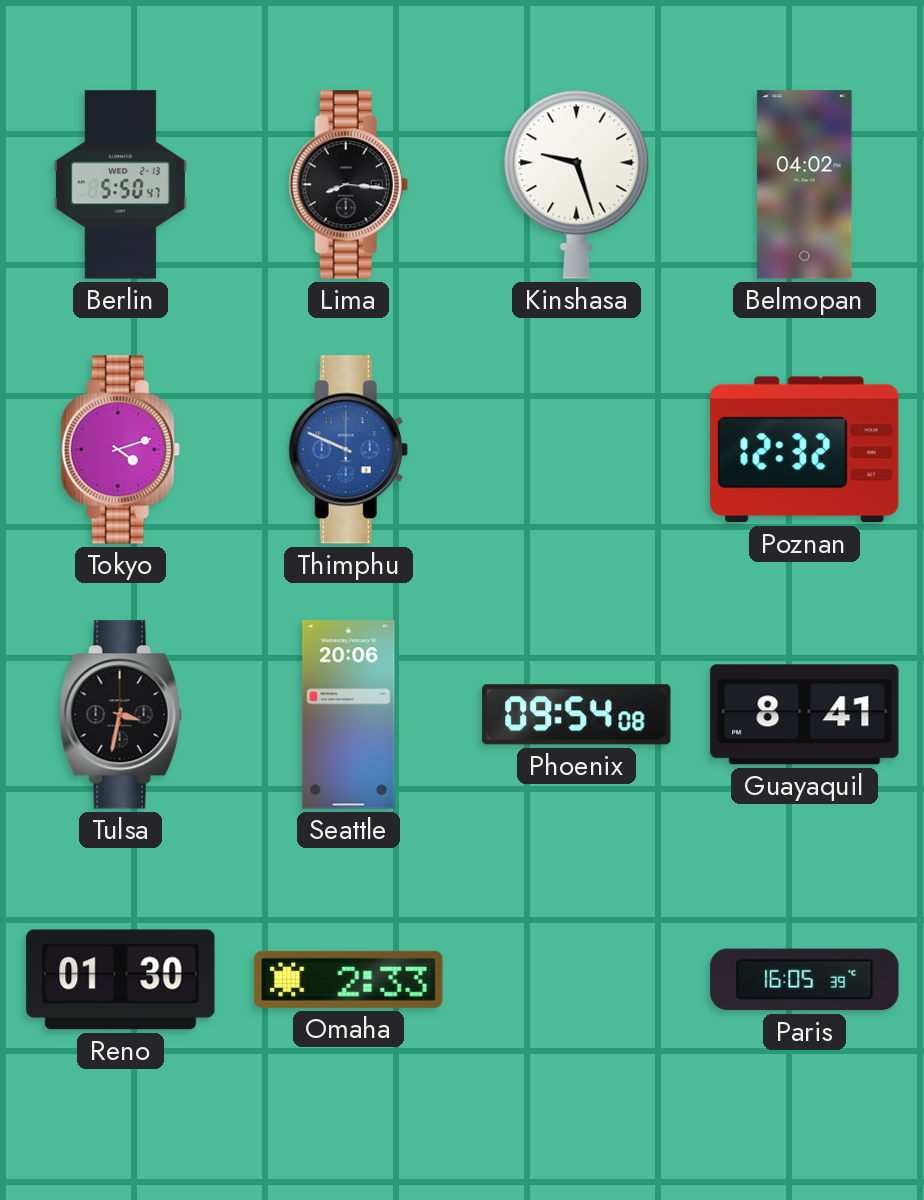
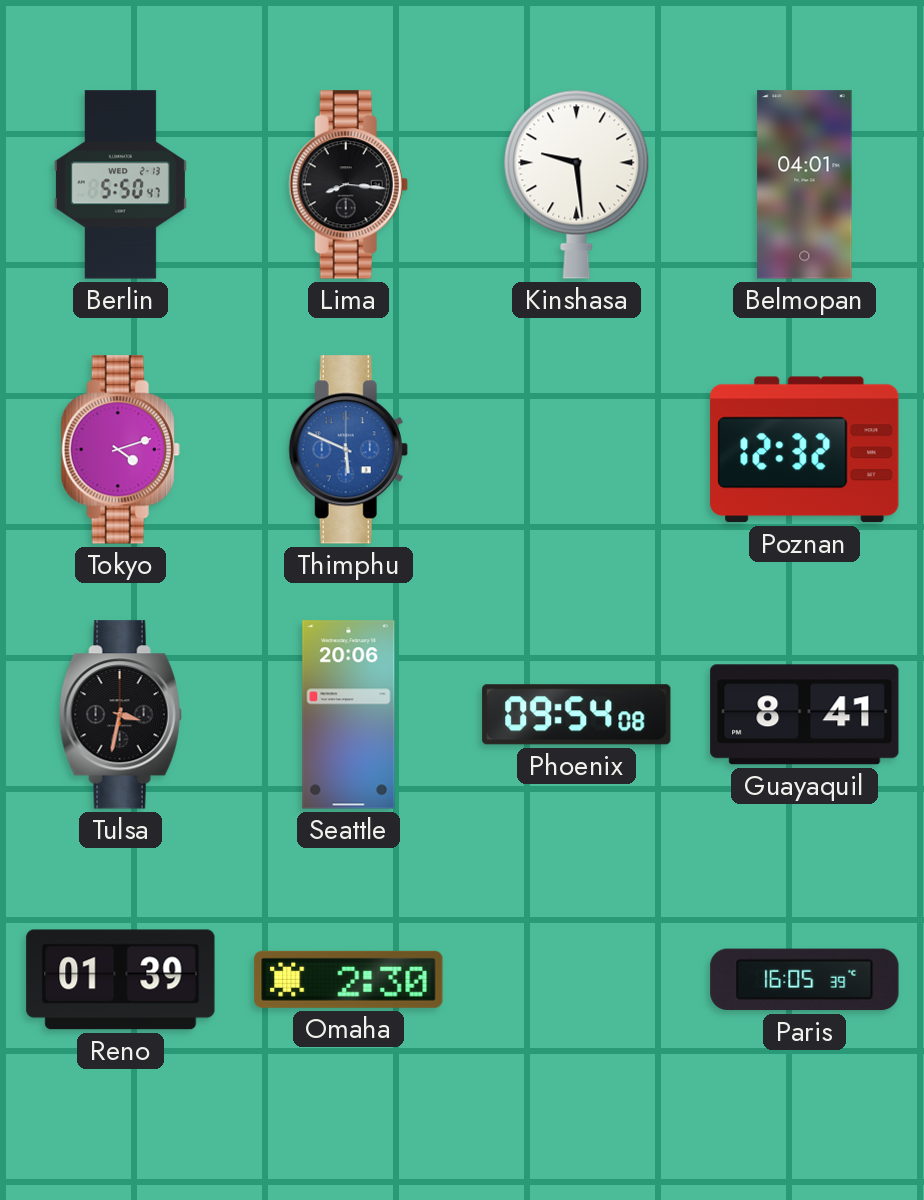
Kinshasa: 9:27 -> 9:29
Belmopan: 04:02 -> 04:01
Thimphu: 9:49 -> 5:49
Reno: 01:30 -> 01:39
Omaha: 2:33 -> 2:30
